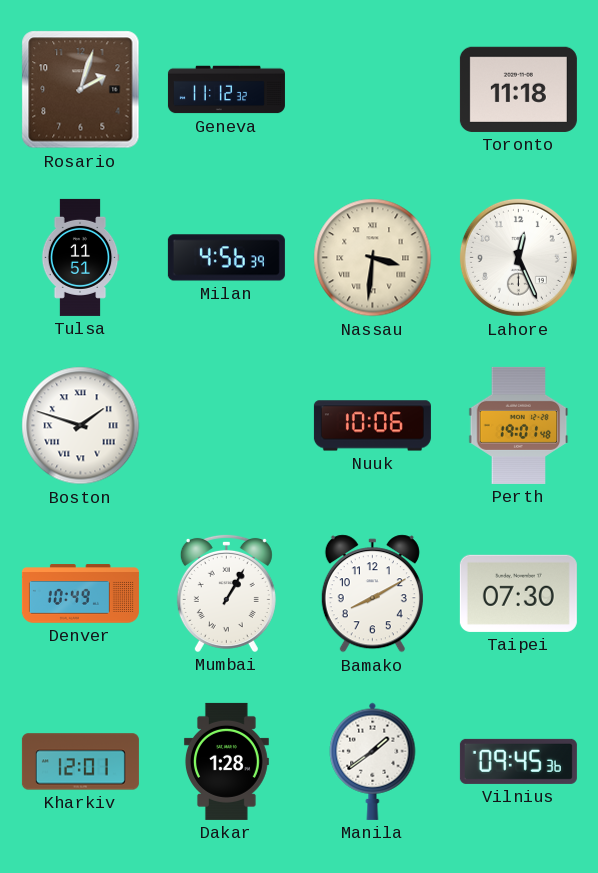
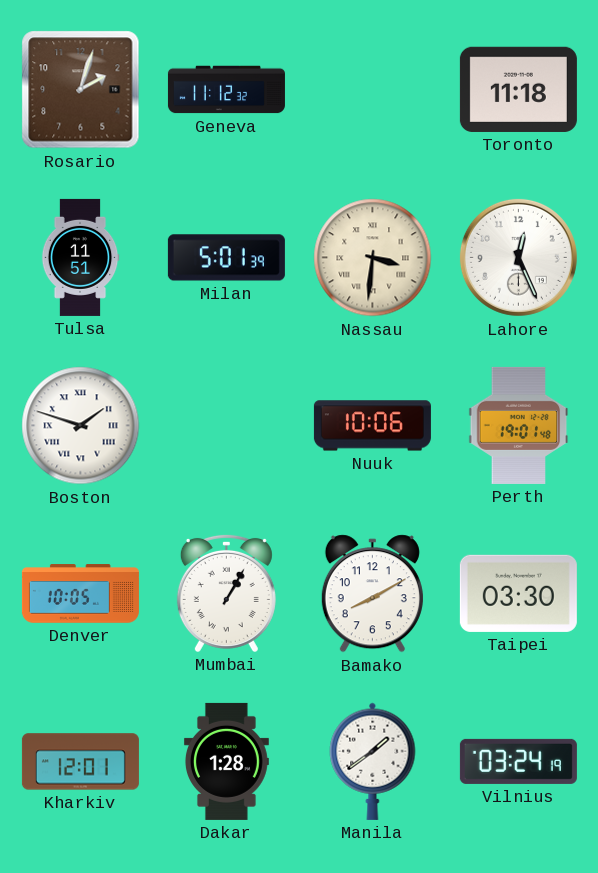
Milan: 4:56 -> 5:01
Denver: 10:49 -> 10:05
Taipei: 07:30 -> 03:30
Vilnius: 09:45 -> 03:24
